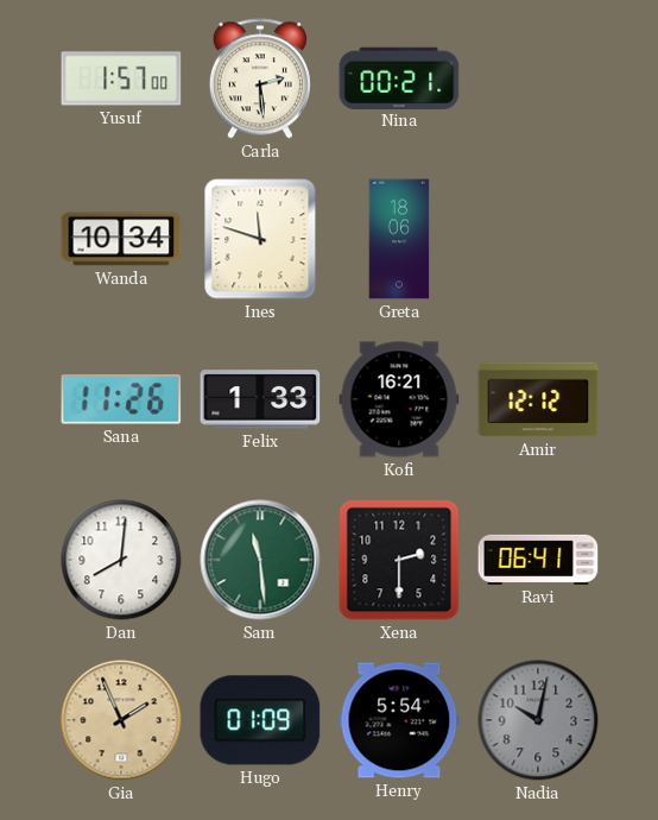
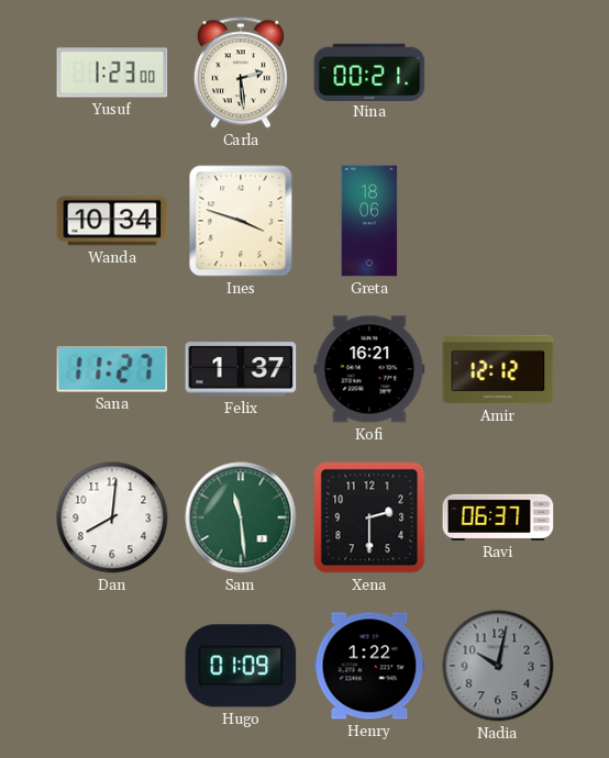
Yusuf: 1:57 -> 1:23
Ines: 11:48 -> 3:48
Sana: 11:26 -> 11:27
Felix: 1:33 -> 1:37
Ravi: 06:41 -> 06:37
Gia: 1:56 -> none
Henry: 5:54 -> 1:22
